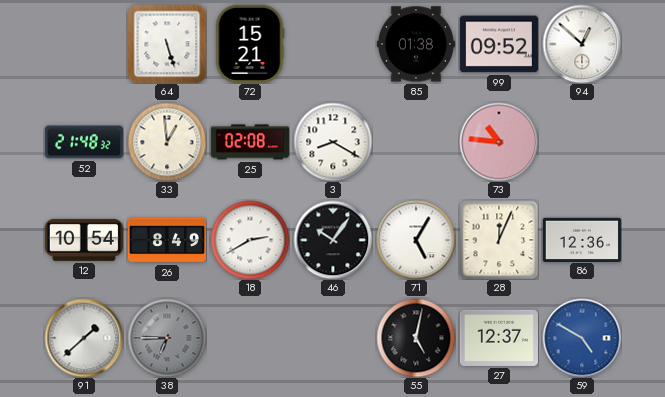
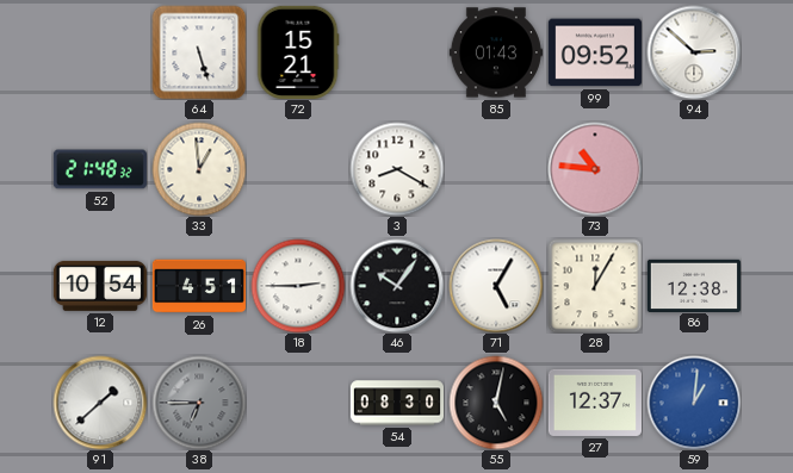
85: 01:38 -> 01:43
94: 12:52 -> 2:52
25: 02:08 -> none
26: 8:49 -> 4:51
18: 2:40 -> 2:45
28: 12:04 -> 12:05
86: 12:36 -> 12:38
54: none -> 08:30
59: 4:50 -> 1:01
